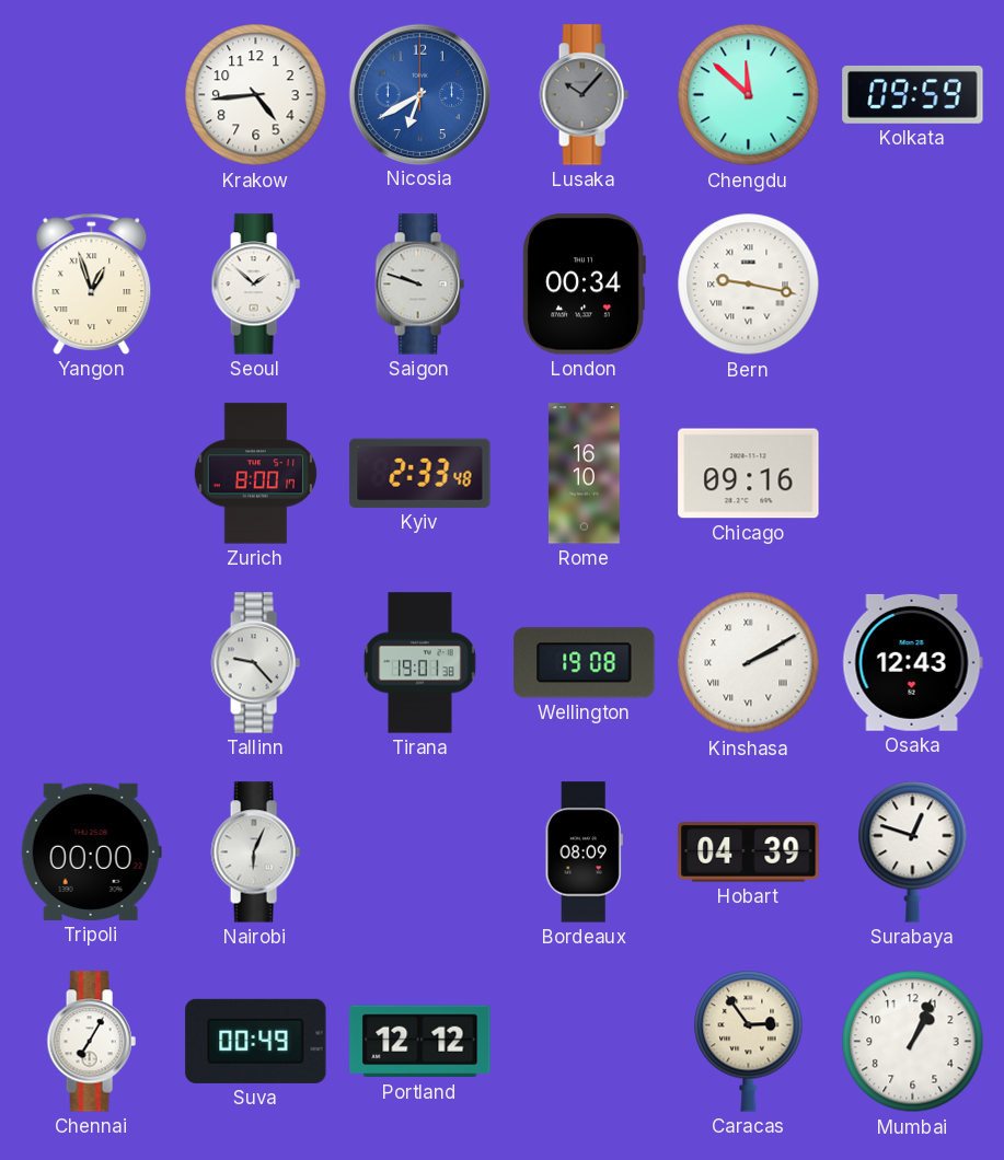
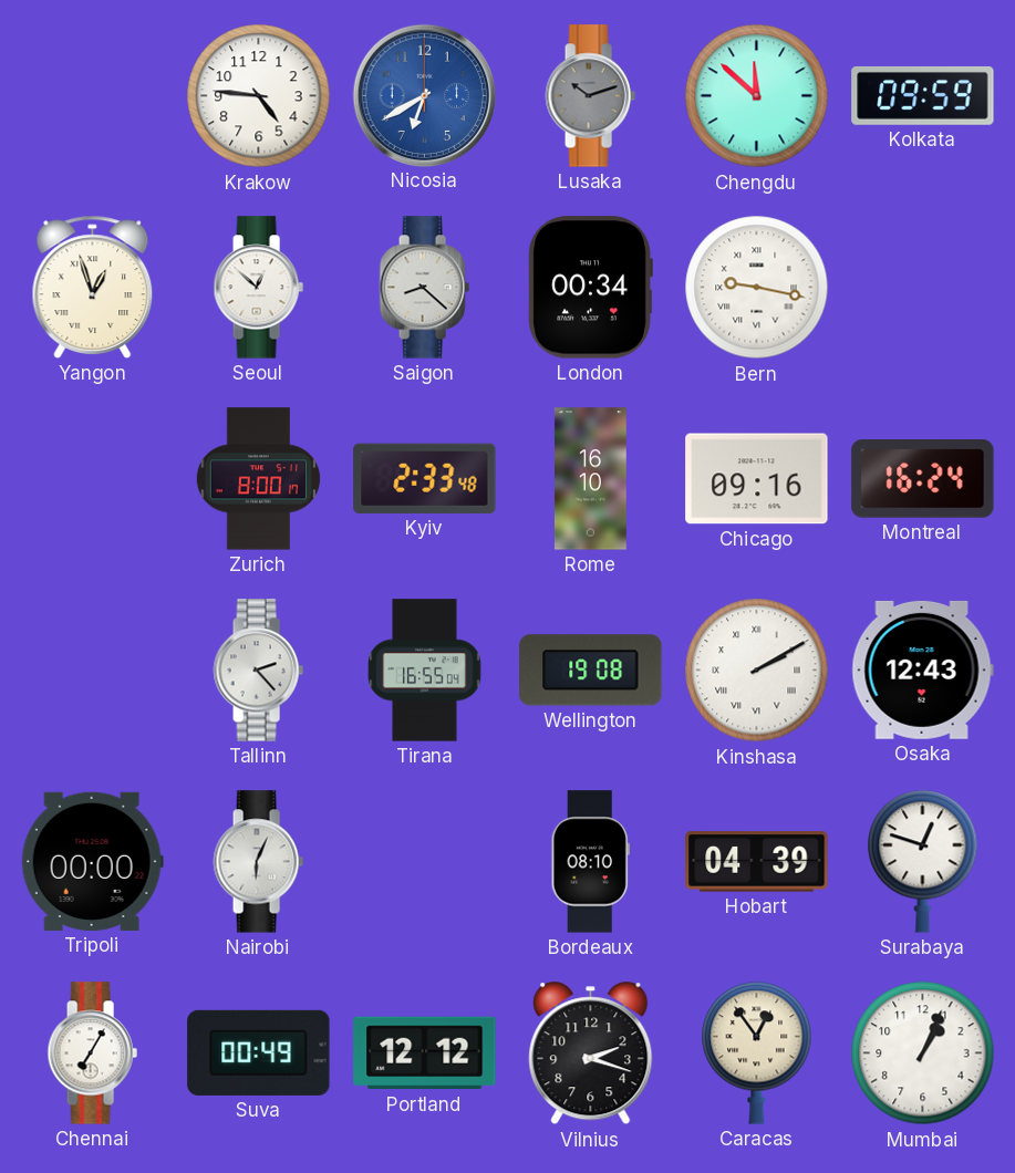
Krakow: 4:44 -> 4:46
Lusaka: 10:07 -> 10:12
Seoul: 1:52 -> 12:52
Saigon: 9:48 -> 8:22
Montreal: none -> 16:24
Tallinn: 9:23 -> 2:23
Tirana: 19:01 -> 16:55
Bordeaux: 08:09 -> 08:10
Vilnius: none -> 2:18
Caracas: 2:54 -> 12:54
